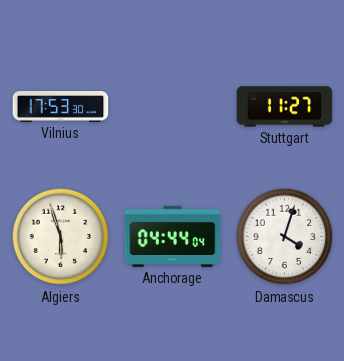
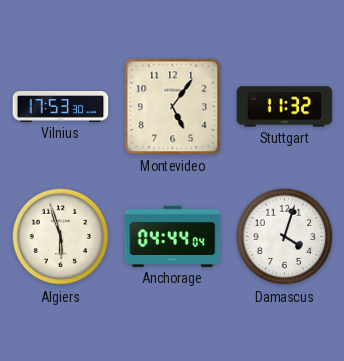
Montevideo: none -> 5:06
Stuttgart: 11:27 -> 11:32
